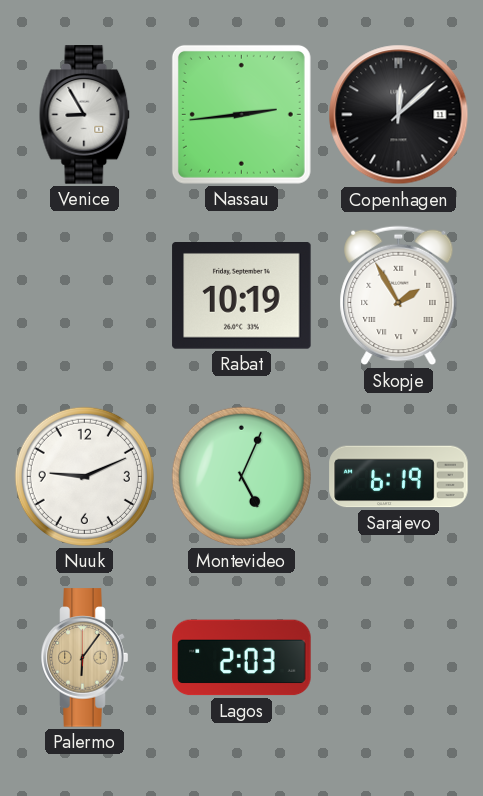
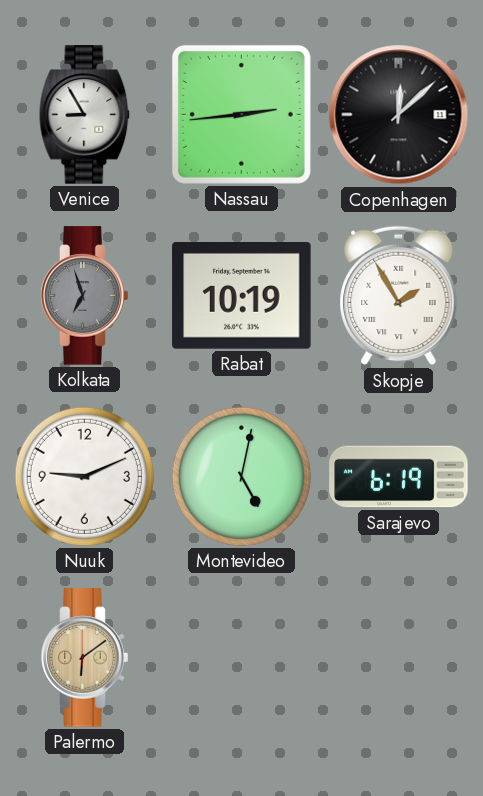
Kolkata: none -> 6:57
Montevideo: 5:04 -> 5:02
Palermo: 6:06 -> 6:09
Lagos: 2:03 -> none
